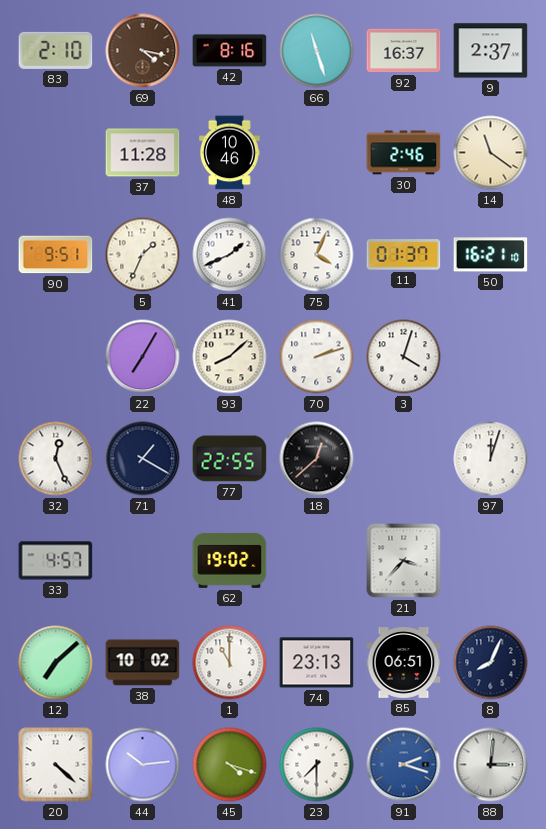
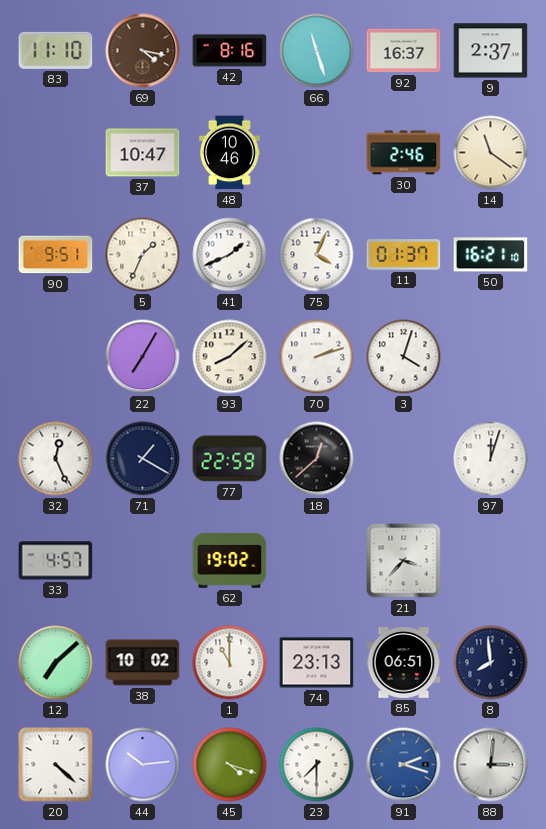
83: 2:10 -> 11:10
37: 11:28 -> 10:47
77: 22:55 -> 22:59
8: 8:04 -> 7:59
